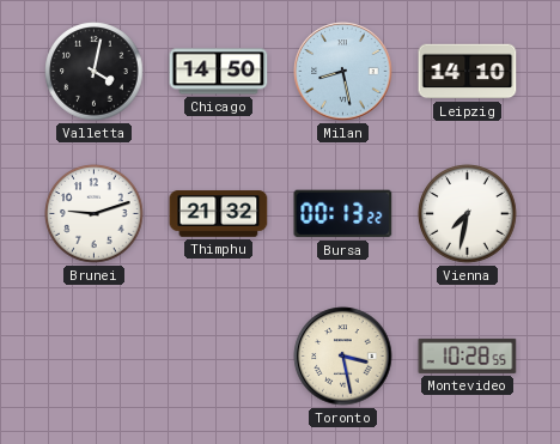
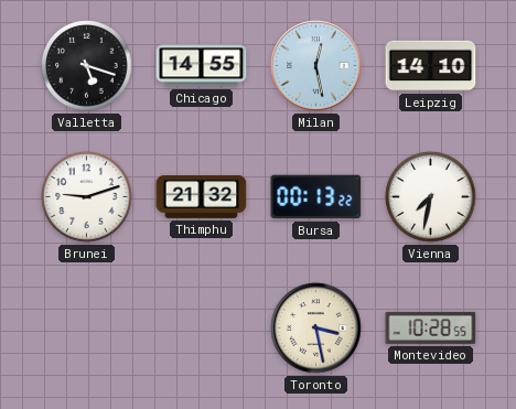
Valletta: 4:02 -> 5:18
Chicago: 14:50 -> 14:55
Milan: 8:28 -> 12:28
